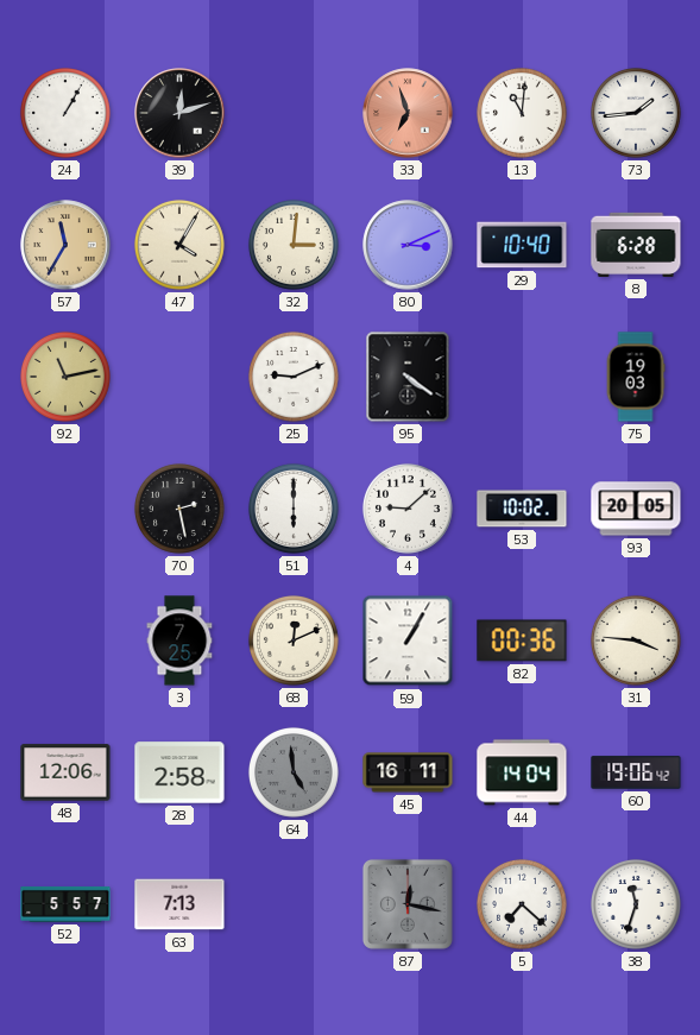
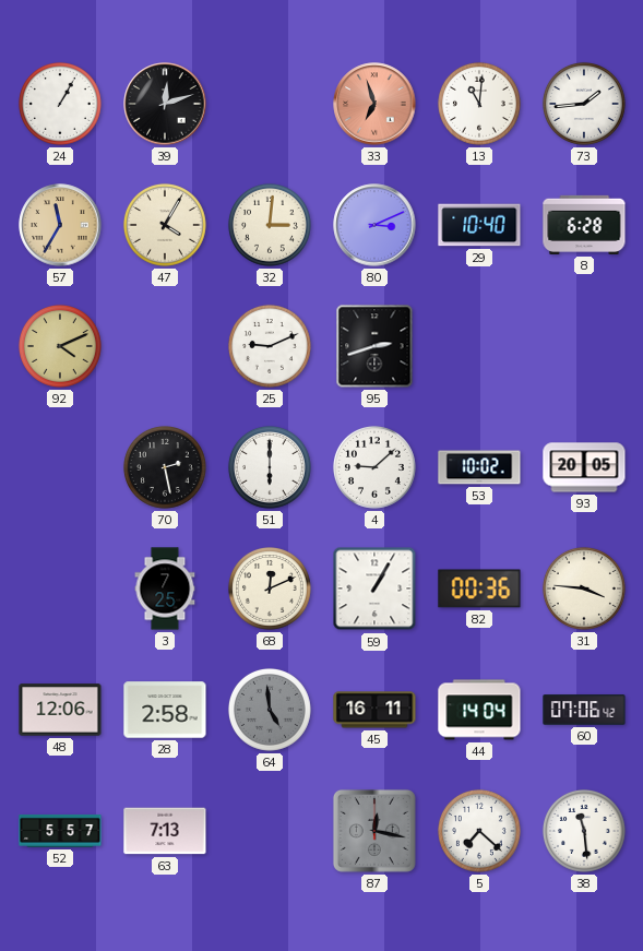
92: 11:13 -> 4:11
95: 4:21 -> 2:42
75: 19:03 -> none
60: 19:06 -> 07:06
38: 11:33 -> 11:29
